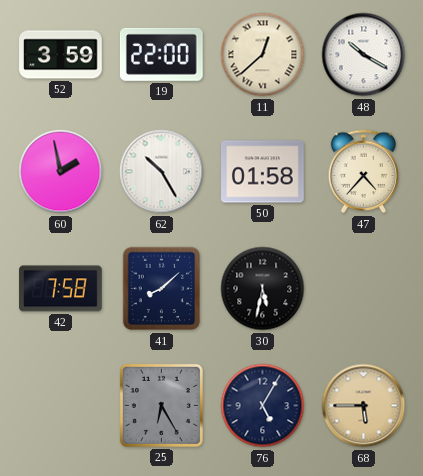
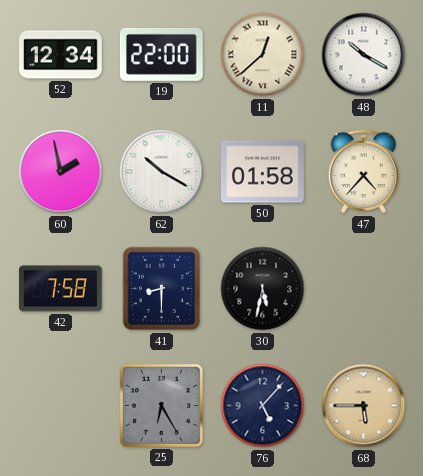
52: 3:59 -> 12:34
62: 10:25 -> 10:20
41: 8:08 -> 8:30
76: 5:05 -> 5:07
